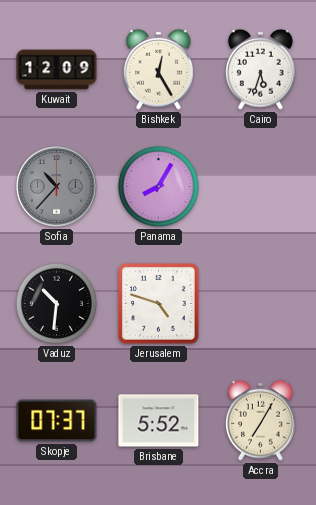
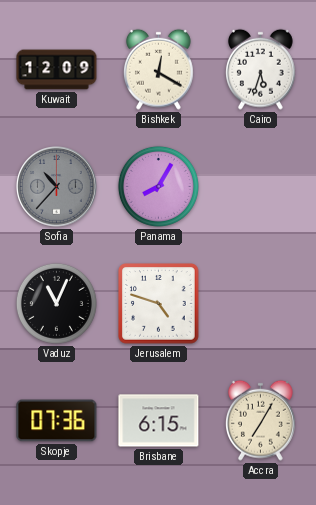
Bishkek: 12:25 -> 12:20
Vaduz: 10:31 -> 11:04
Skopje: 07:37 -> 07:36
Brisbane: 5:52 -> 6:15
